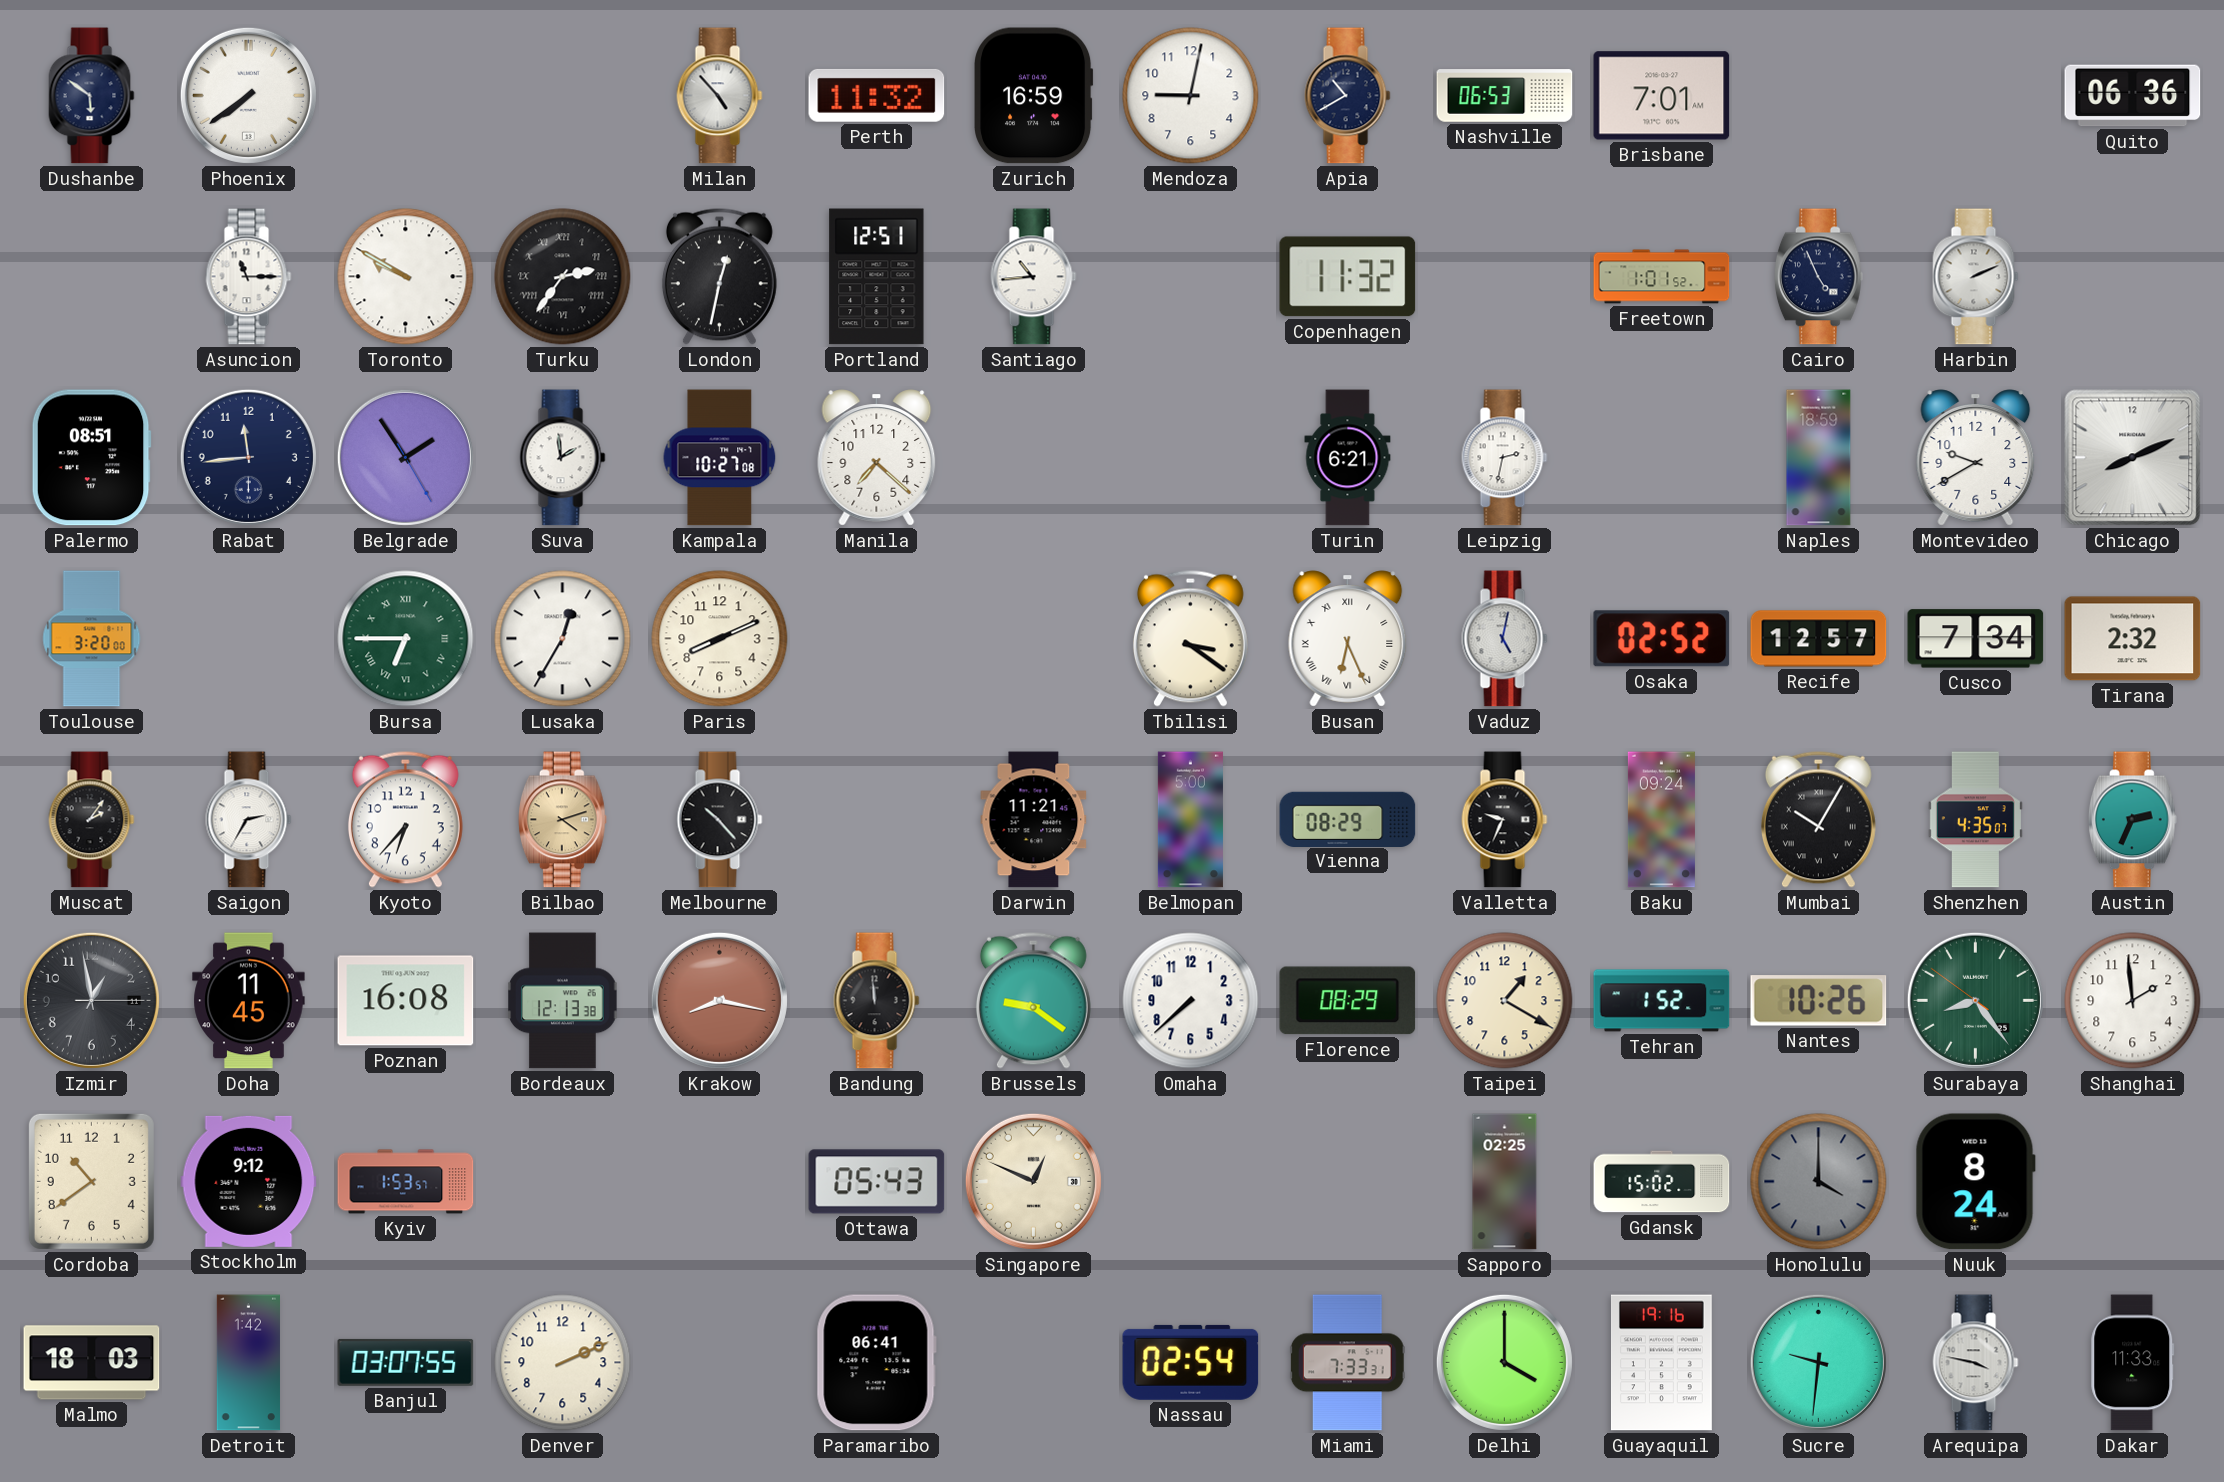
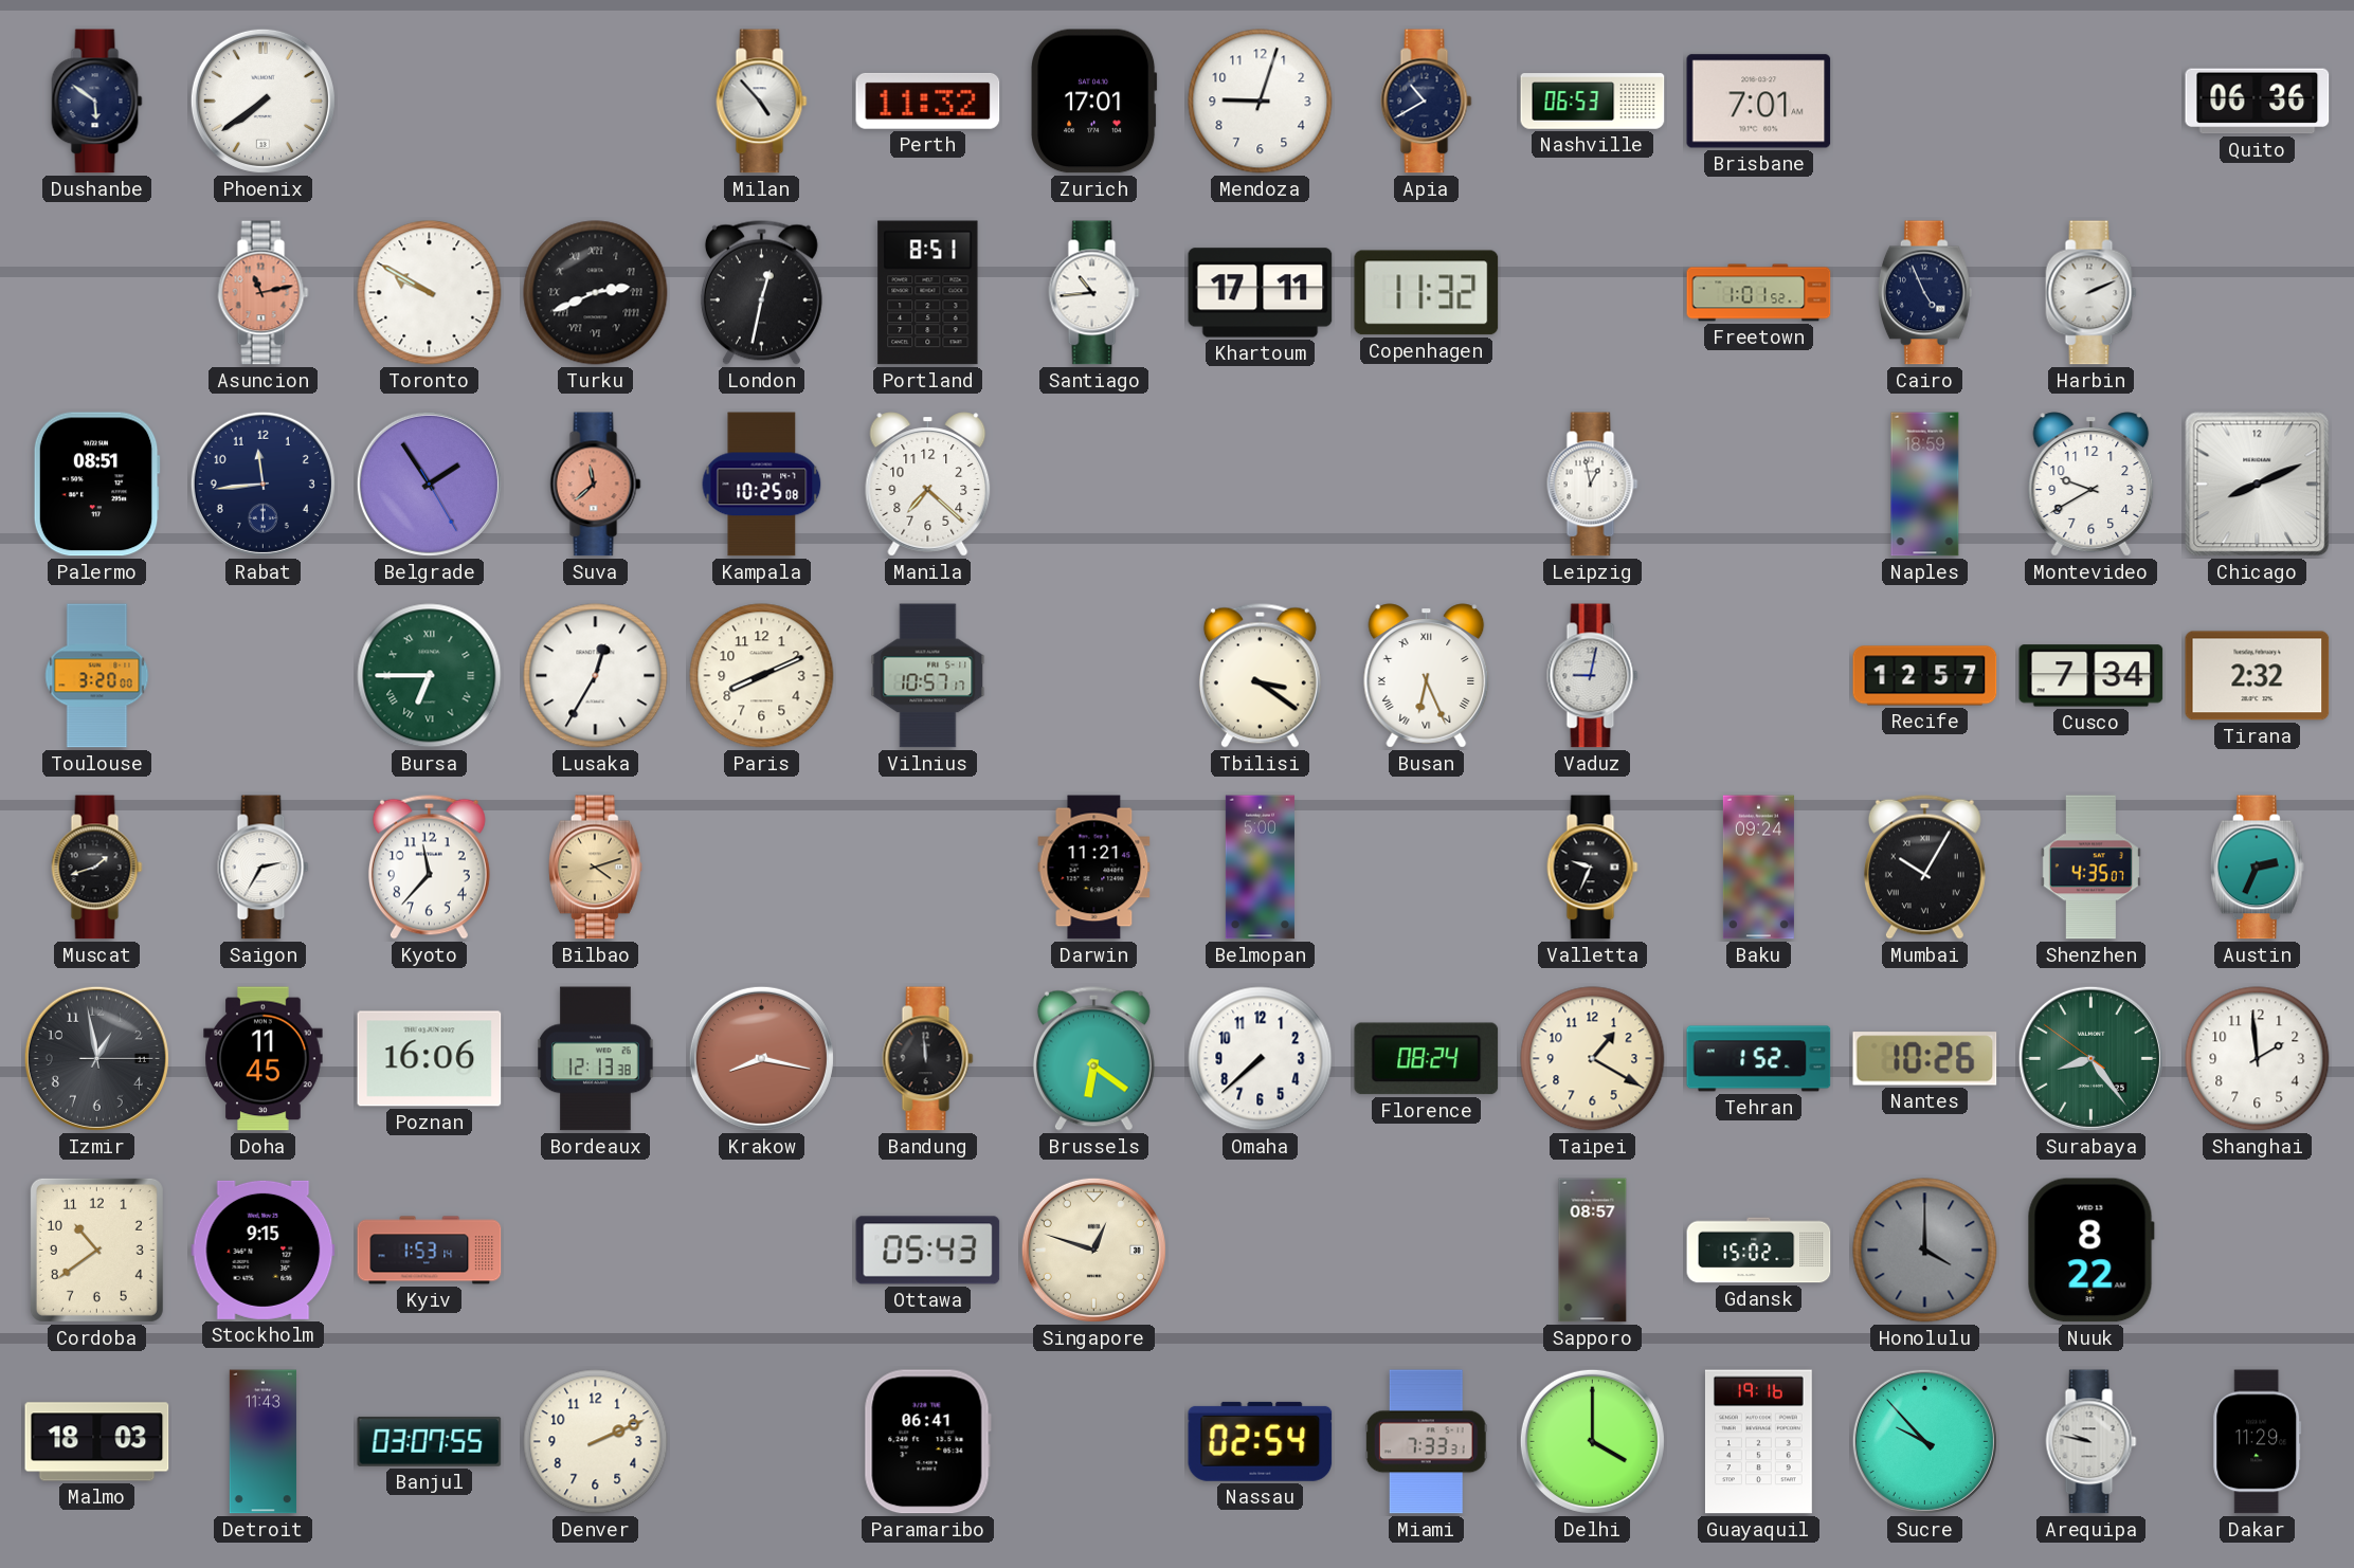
Zurich: 16:59 -> 17:01
Mendoza: 9:02 -> 9:03
Asuncion: 11:15 -> 11:13
Asuncion dial: white -> salmon
Turku: 2:36 -> 2:41
Portland: 12:51 -> 8:51
Khartoum: none -> 17:11
Suva: 1:59 -> 11:38
Suva dial: white -> salmon
Kampala: 10:27 -> 10:25
Turin: 6:21 -> none
Leipzig: 2:32 -> 12:58
Vilnius: none -> 10:57
Vaduz: 5:02 -> 9:02
Osaka: 02:52 -> none
Muscat: 2:06 -> 1:42
Kyoto: 6:37 -> 11:37
Melbourne: 10:23 -> none
Vienna: 08:29 -> none
Poznan: 16:08 -> 16:06
Brussels: 9:21 -> 6:21
Florence: 08:29 -> 08:24
Stockholm: 9:12 -> 9:15
Kyiv: 1:53:57 -> 1:53:14
Singapore: 12:49 -> 12:48
Sapporo: 02:25 -> 08:57
Nuuk: 8:24 -> 8:22
Detroit: 1:42 -> 11:43
Sucre: 9:31 -> 9:53
Arequipa: 3:47 -> 9:47
Dakar: 11:33 -> 11:29
